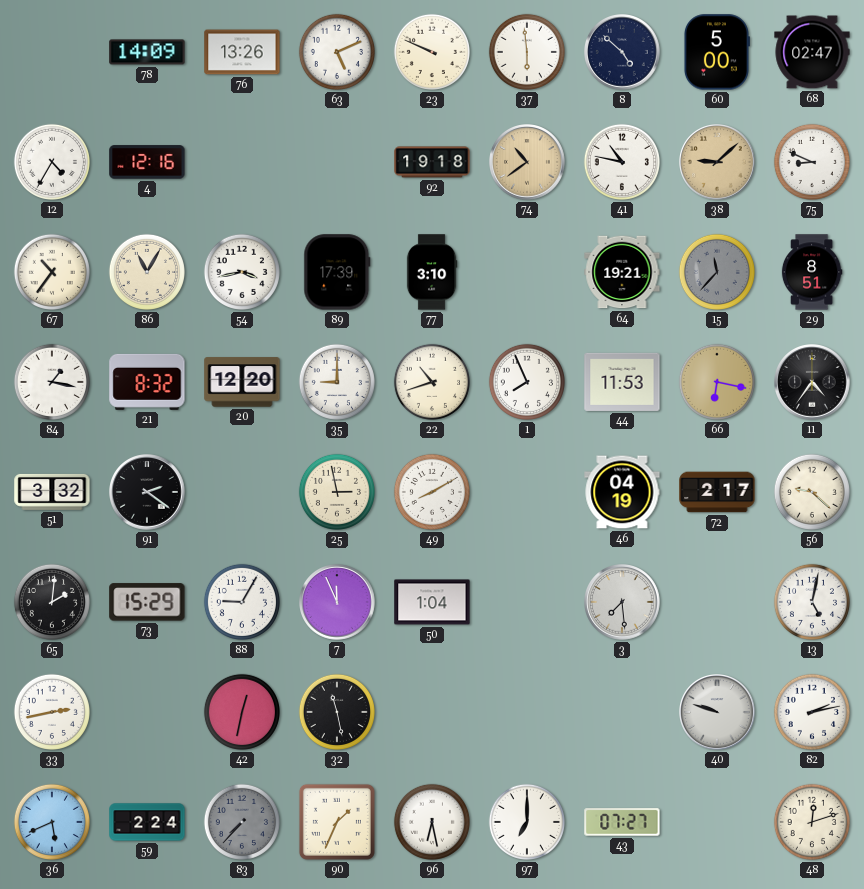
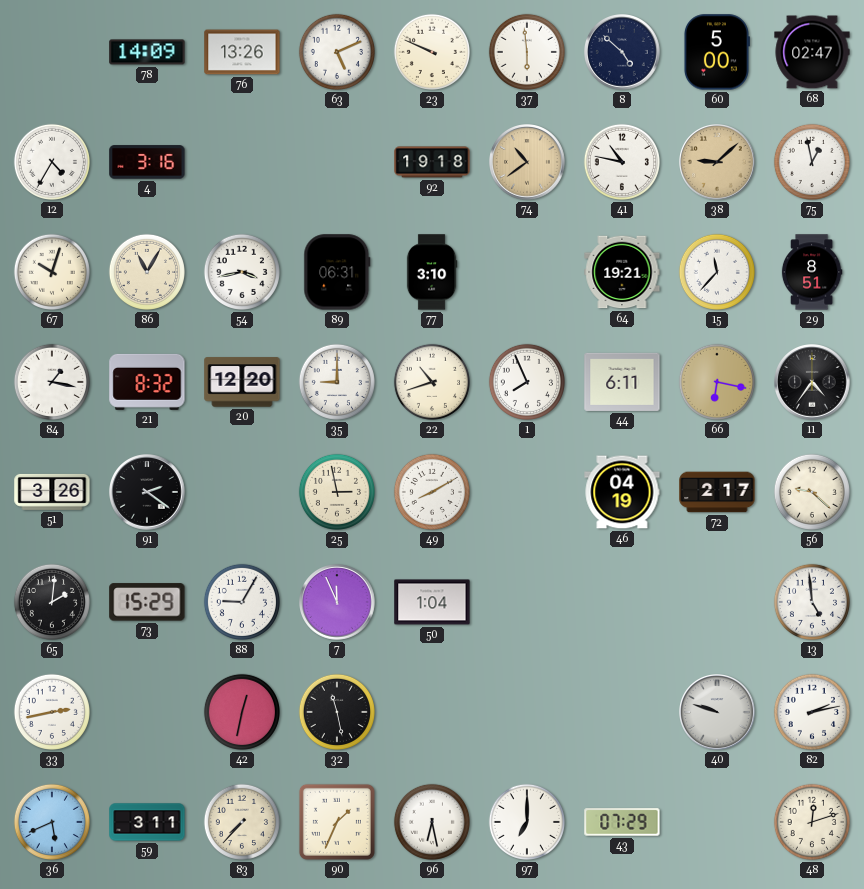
4: 12:16 -> 3:16
75: 8:49 -> 12:58
67: 10:36 -> 10:03
89: 17:39 -> 06:31
15 dial: grey -> white
44: 11:53 -> 6:11
51: 3:32 -> 3:26
3: 7:29 -> none
13: 5:02 -> 4:59
59: 2:24 -> 3:11
83 dial: grey -> cream
43: 07:27 -> 07:29
